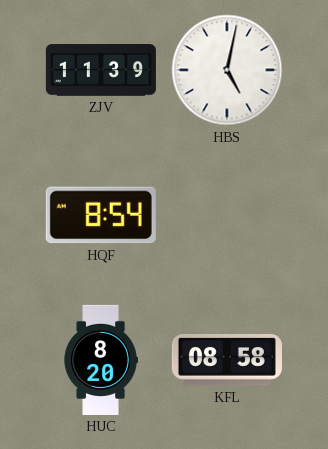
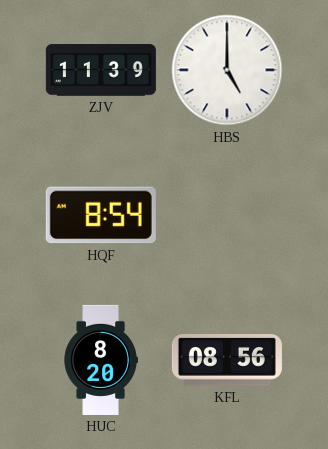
HBS: 5:02 -> 5:00
KFL: 08:58 -> 08:56
